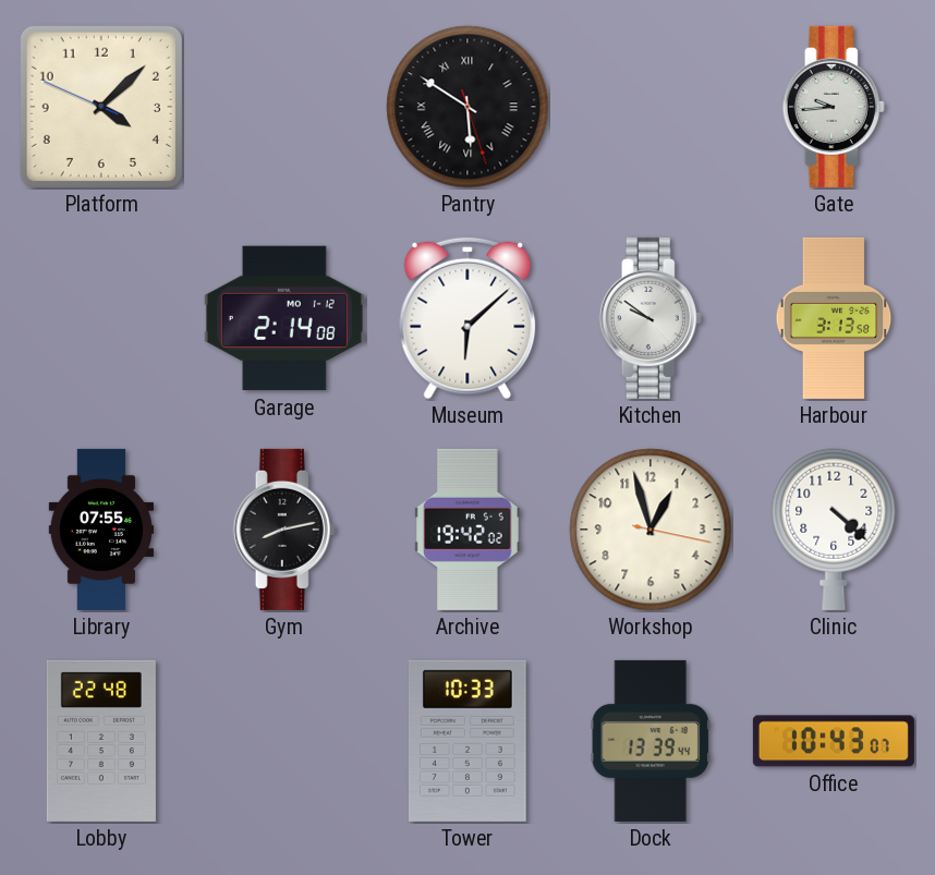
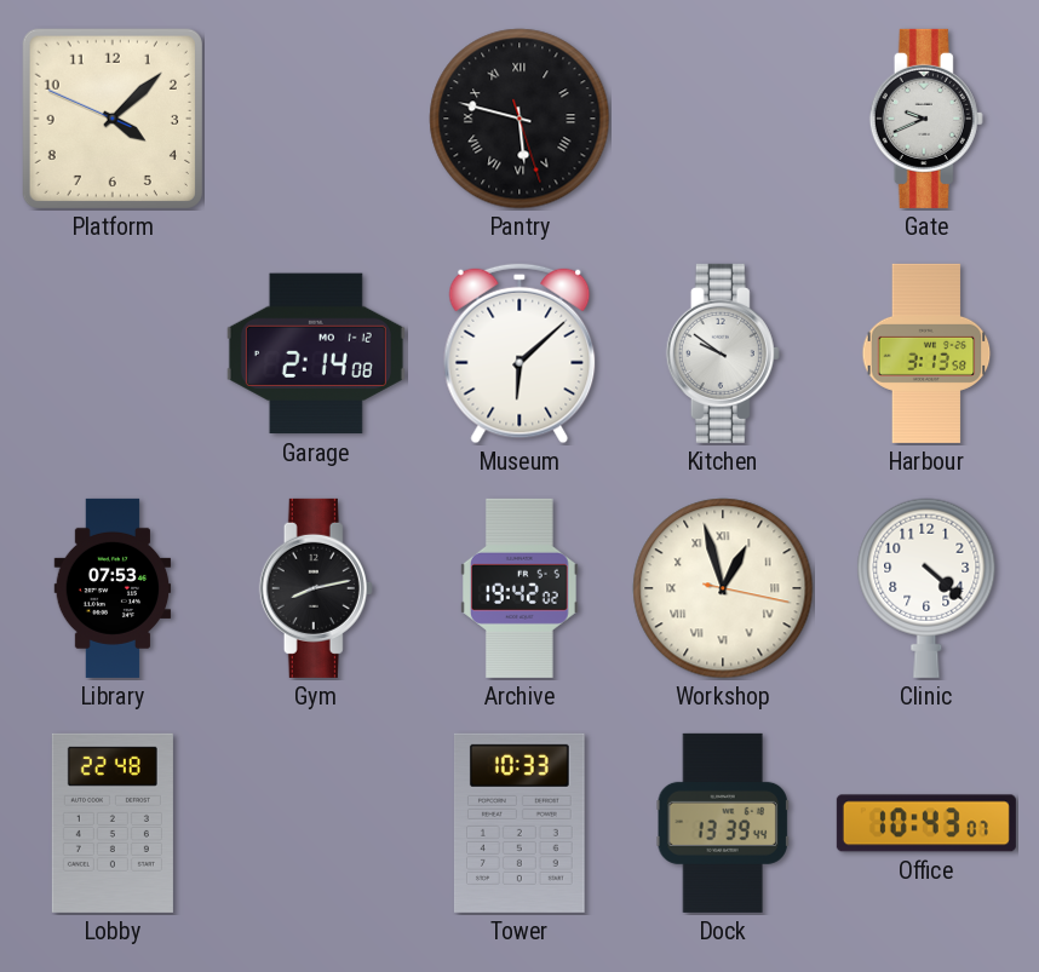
Pantry: 5:50 -> 5:47
Gate: 9:44 -> 9:41
Library: 07:55 -> 07:53
Workshop numerals: Arabic -> Roman
